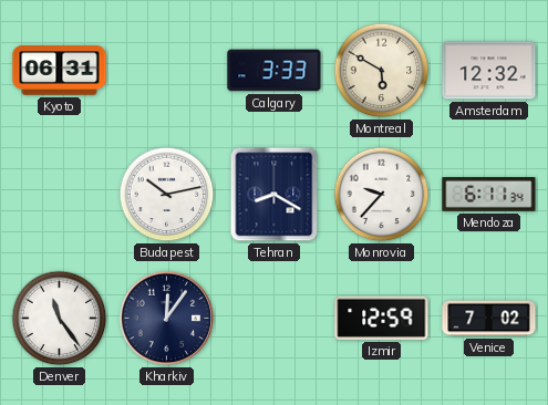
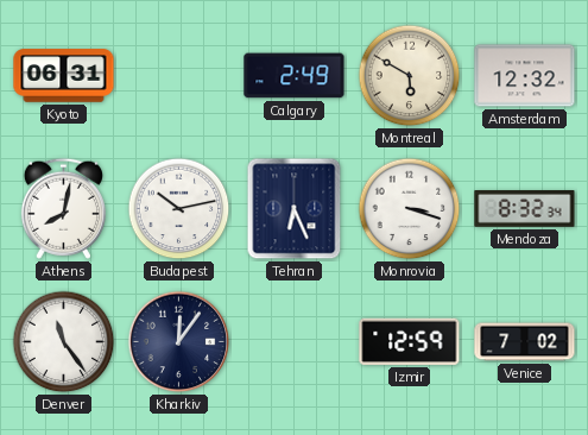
Calgary: 3:33 -> 2:49
Athens: none -> 8:02
Tehran: 8:20 -> 6:26
Monrovia: 9:37 -> 3:18
Mendoza: 6:11 -> 8:32
